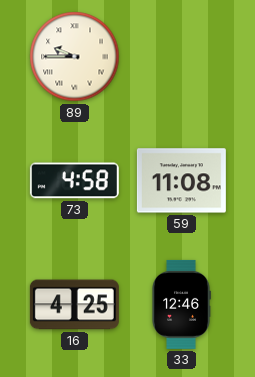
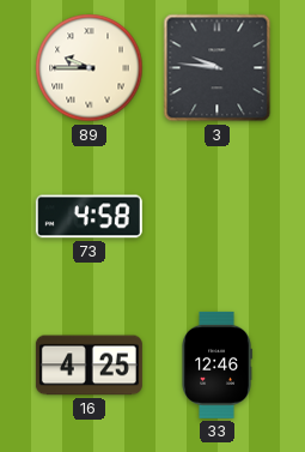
3: none -> 9:46
59: 11:08 -> none
